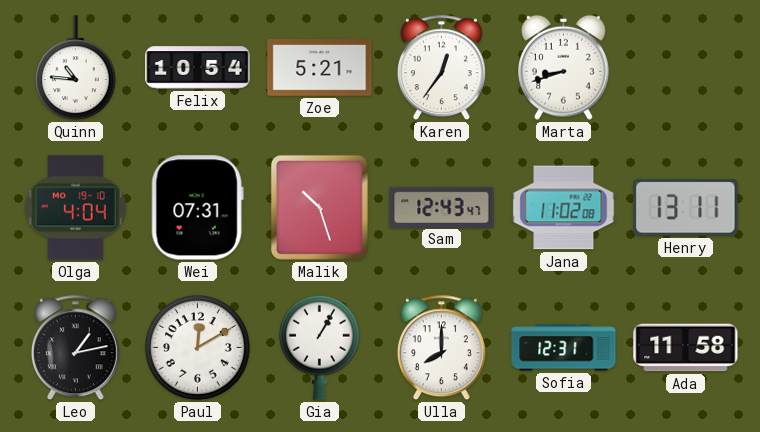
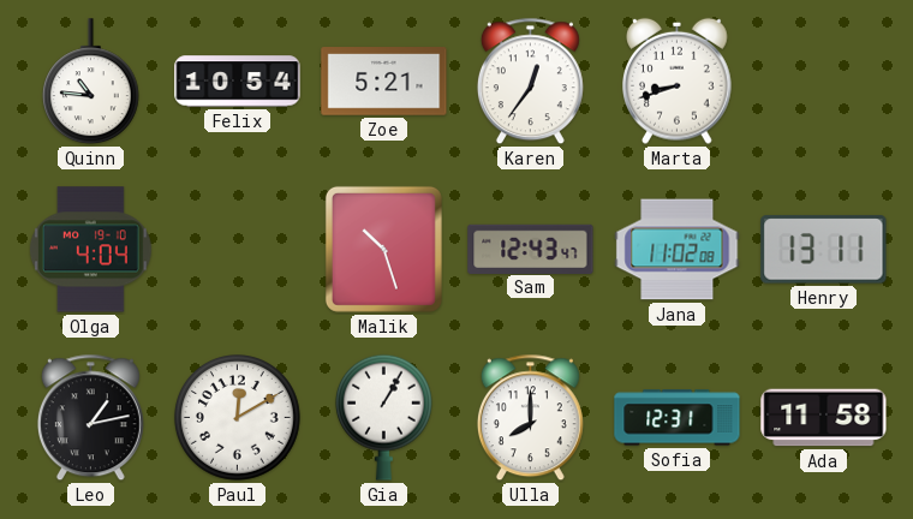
Wei: 07:31 -> none
